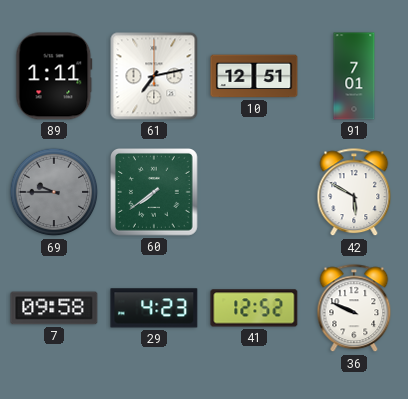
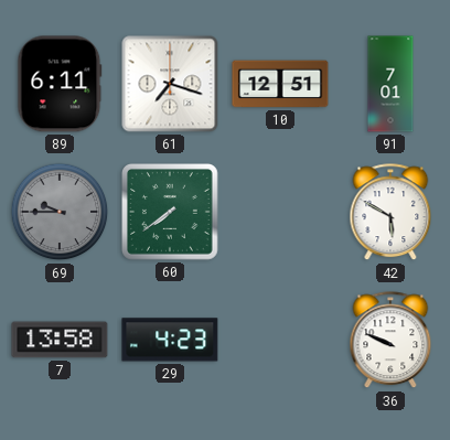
89: 1:11 -> 6:11
61: 7:13 -> 7:18
7: 09:58 -> 13:58
41: 12:52 -> none
